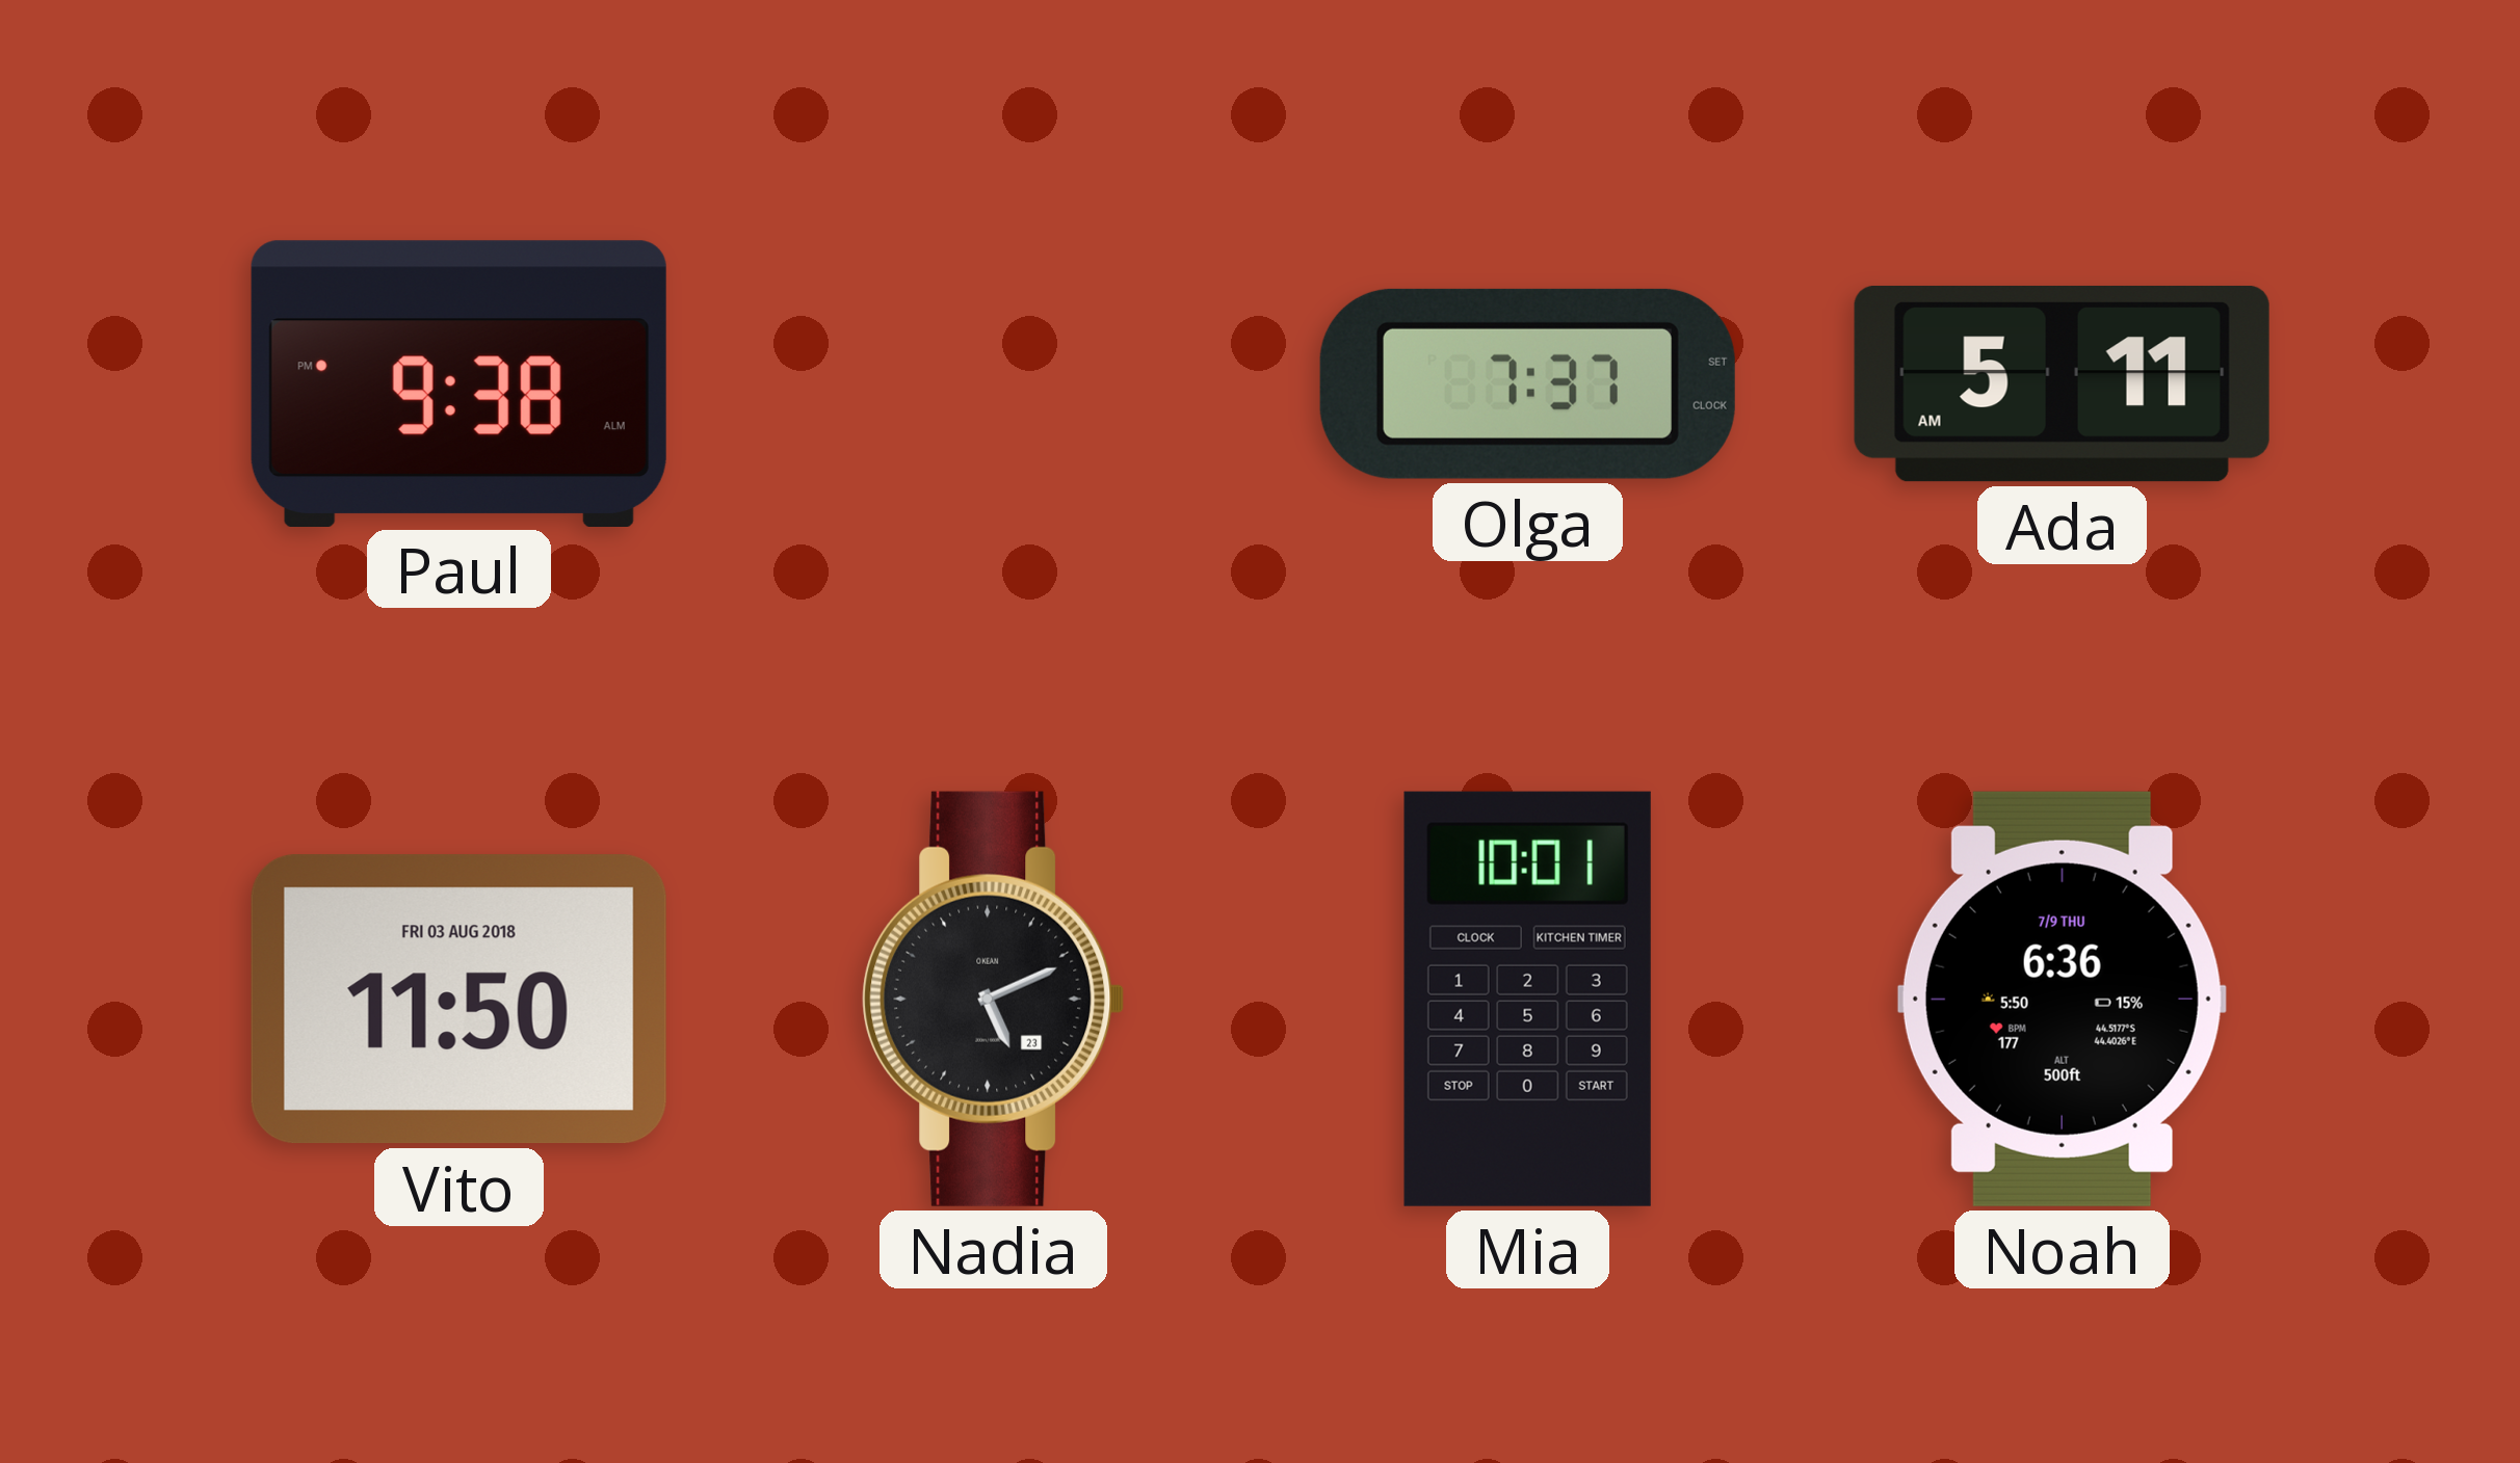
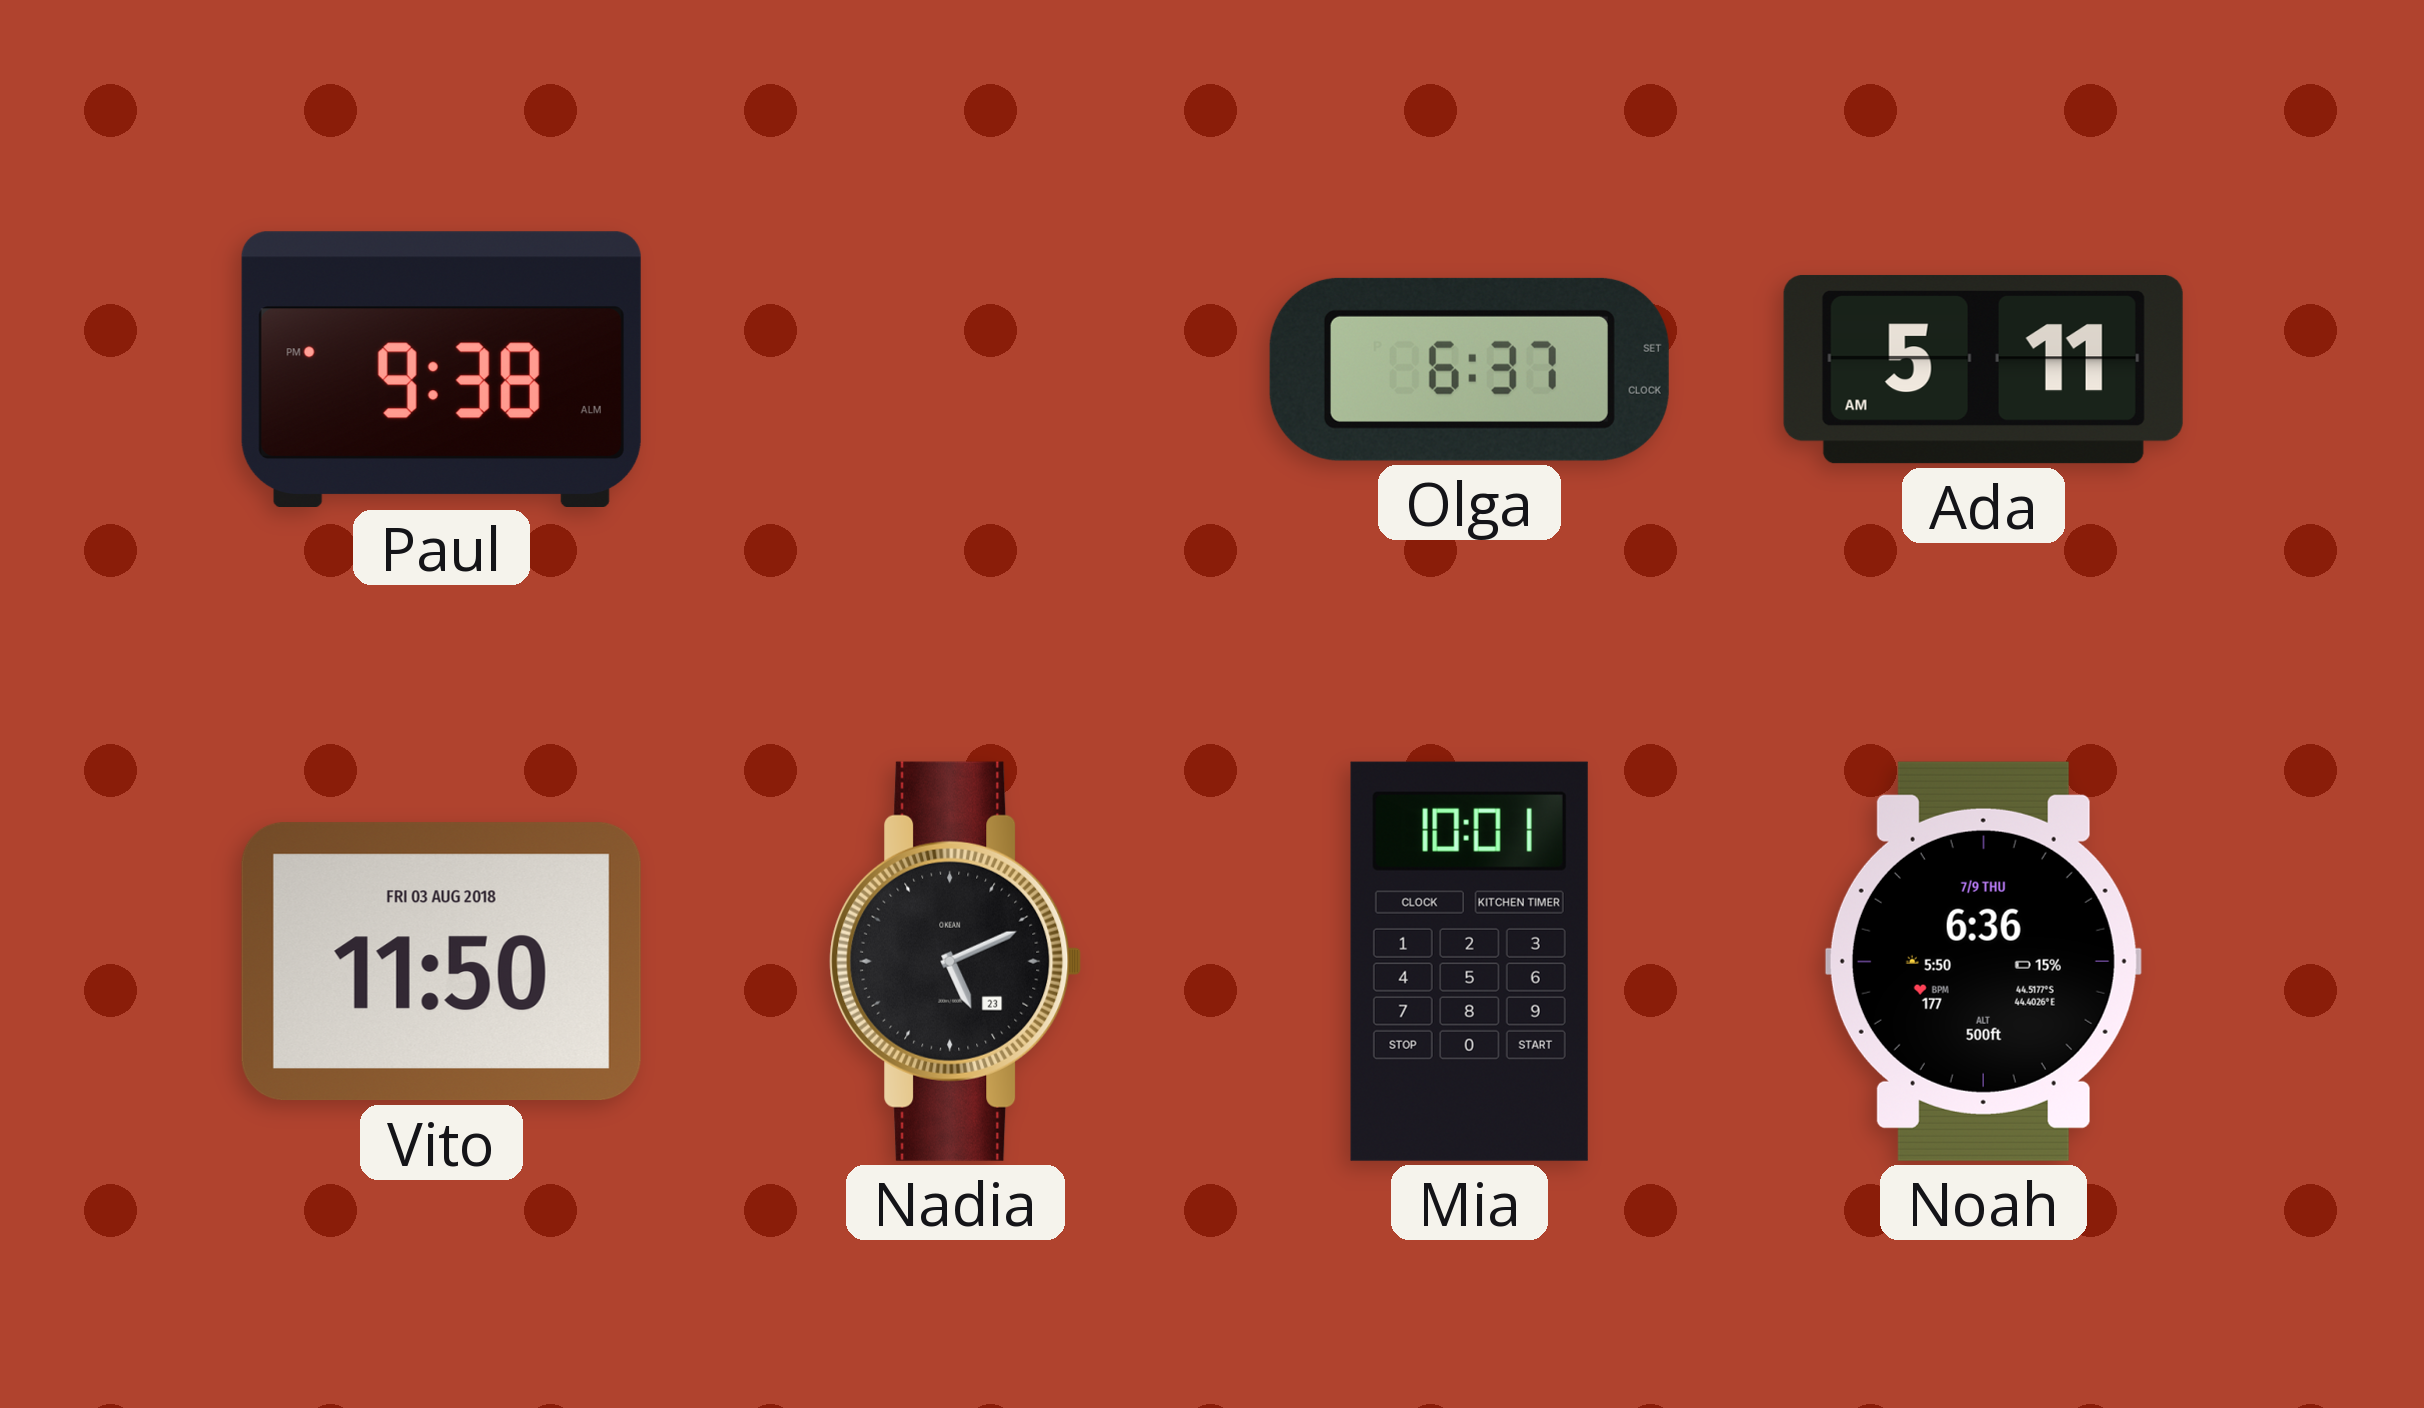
Olga: 7:37 -> 6:37
